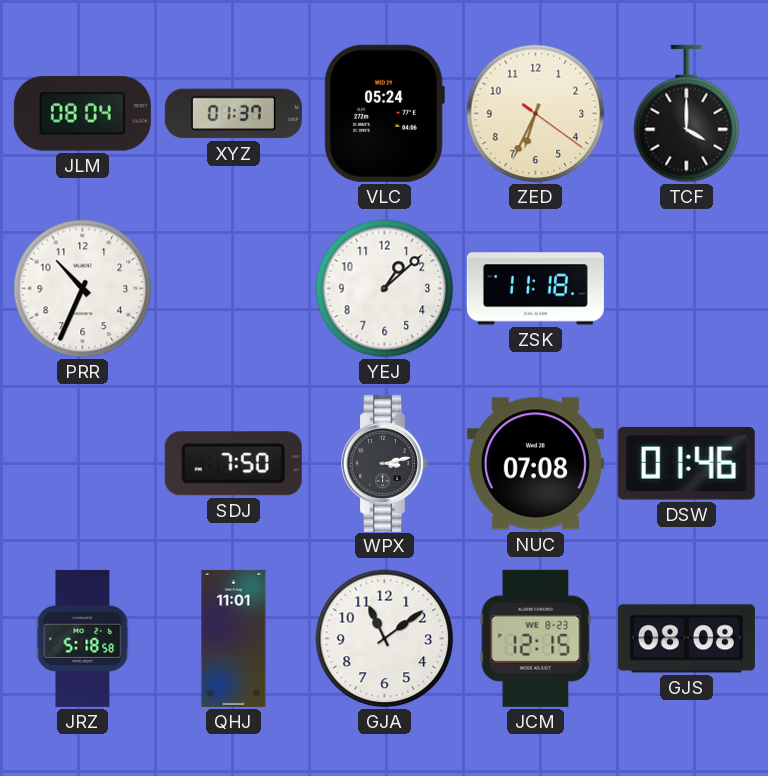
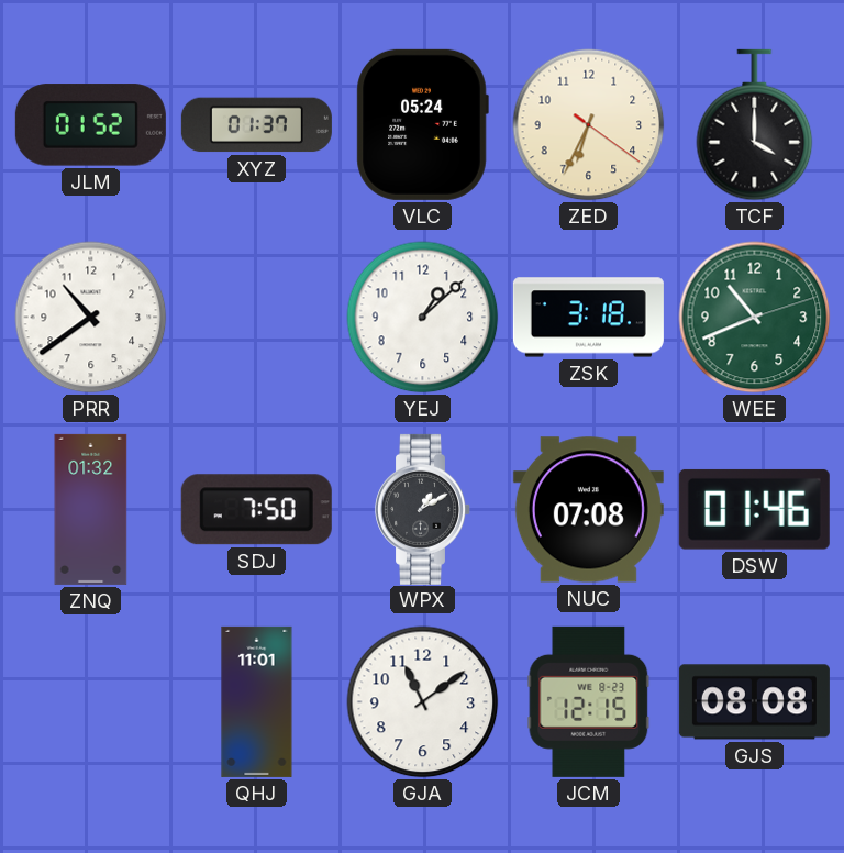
JLM: 08:04 -> 01:52
PRR: 10:34 -> 10:39
ZSK: 11:18 -> 3:18
WEE: none -> 10:41
ZNQ: none -> 01:32
WPX: 3:13 -> 1:10
JRZ: 5:18 -> none
